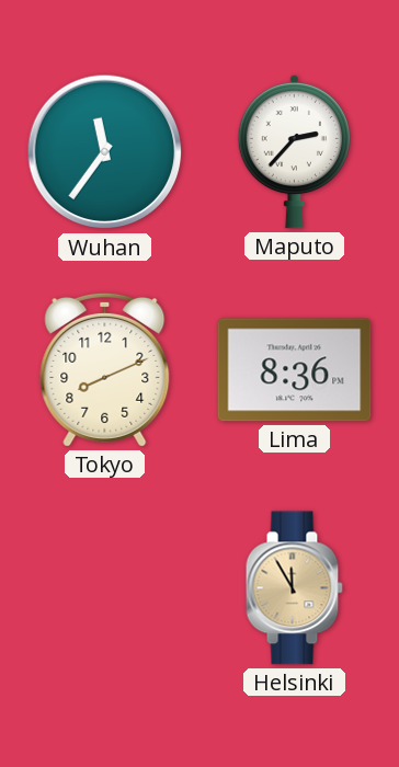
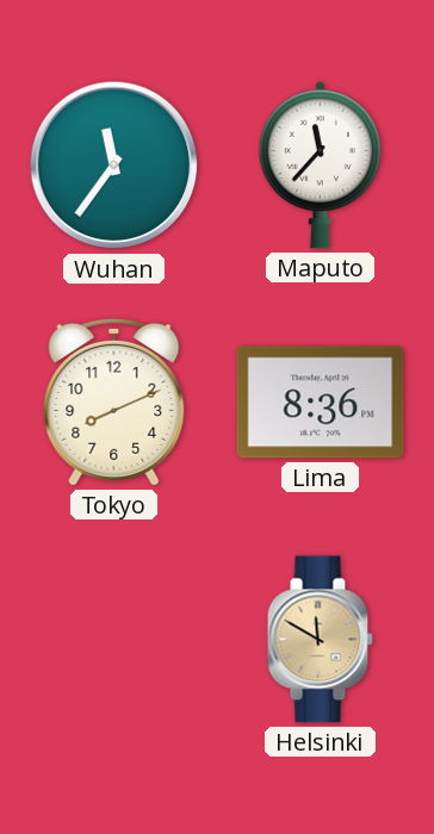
Maputo: 2:37 -> 11:37
Helsinki: 11:55 -> 11:50
